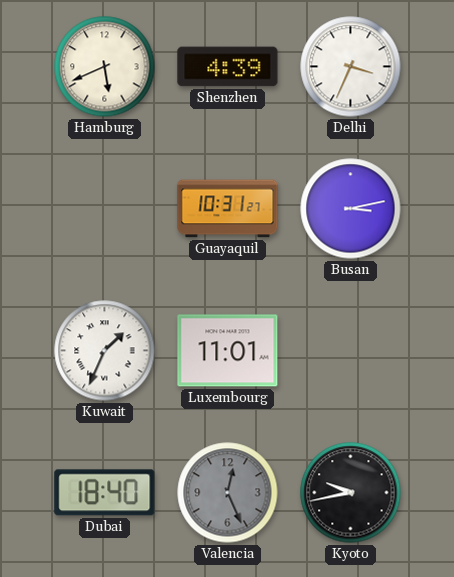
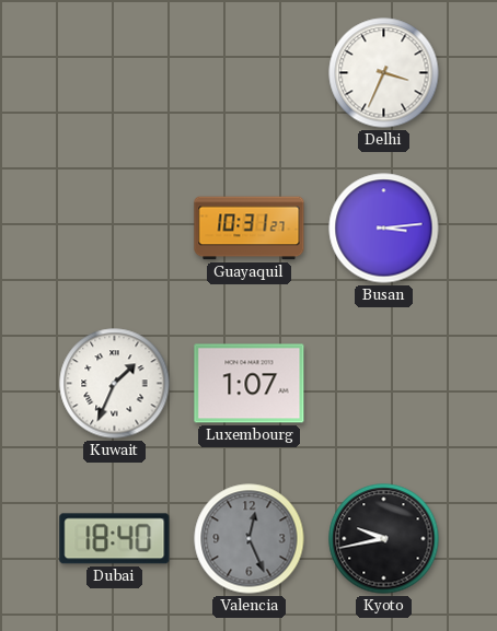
Hamburg: 5:41 -> none
Shenzhen: 4:39 -> none
Busan: 3:13 -> 3:14
Luxembourg: 11:01 -> 1:07
